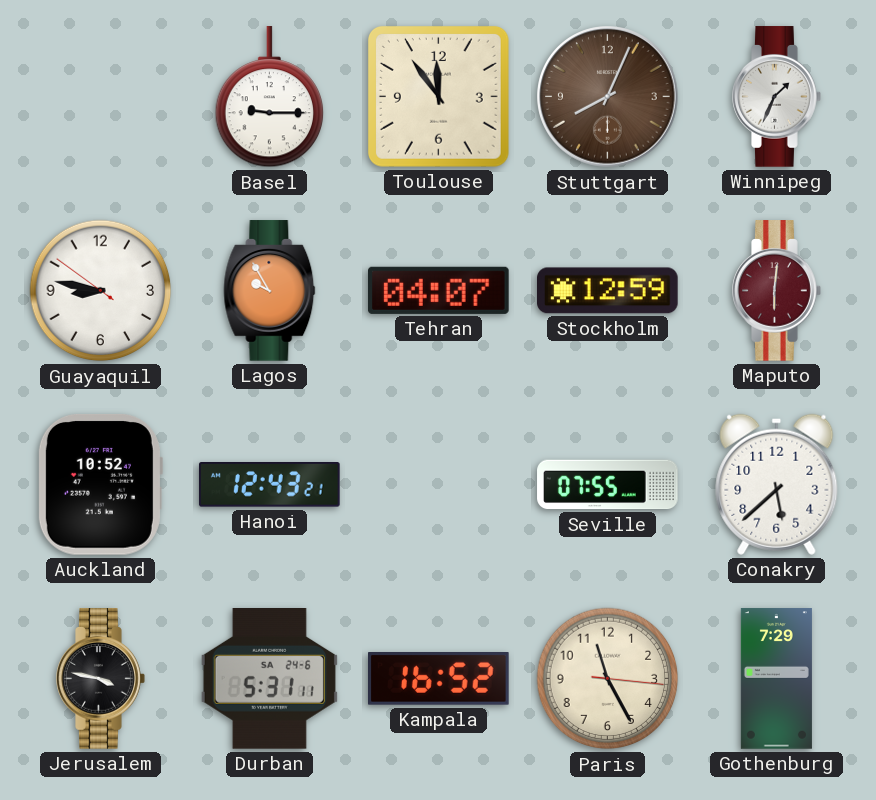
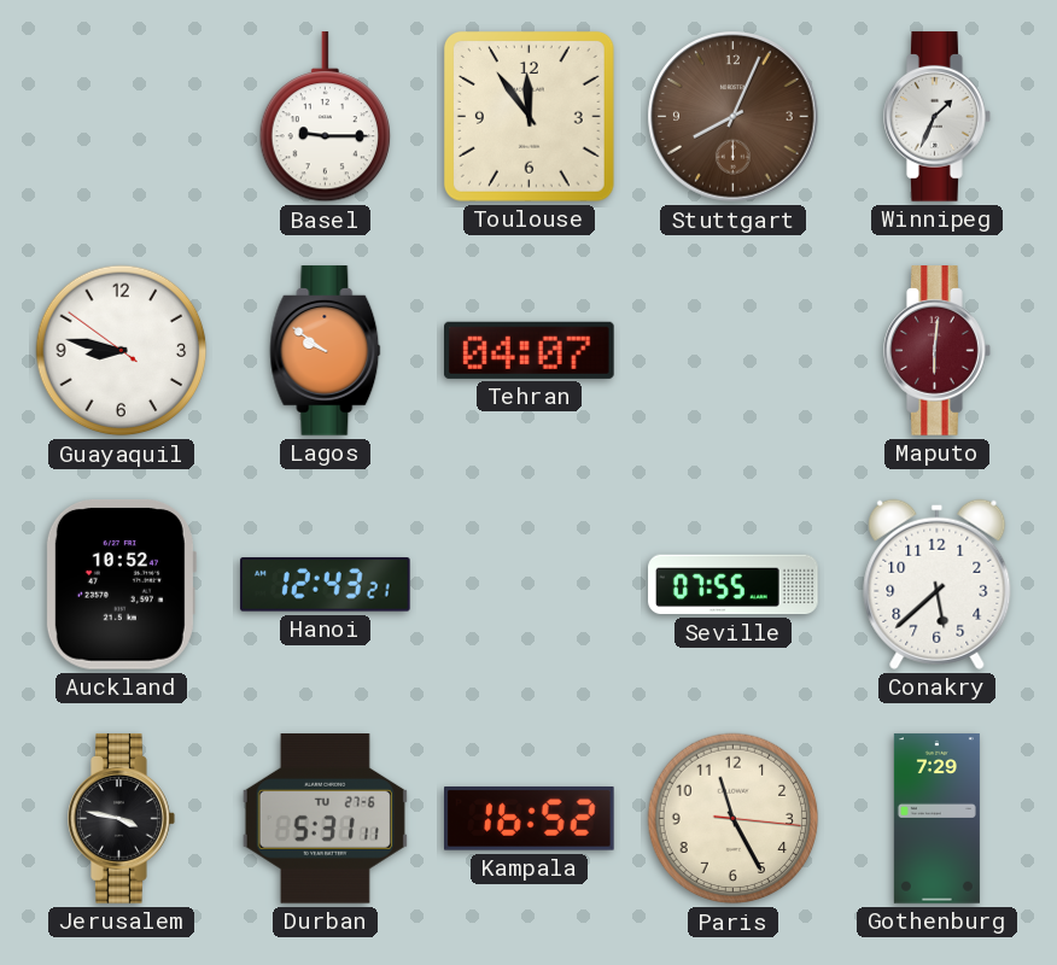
Lagos: 9:55 -> 9:51
Stockholm: 12:59 -> none
Durban date: SA 24-6 -> TU 27-6
